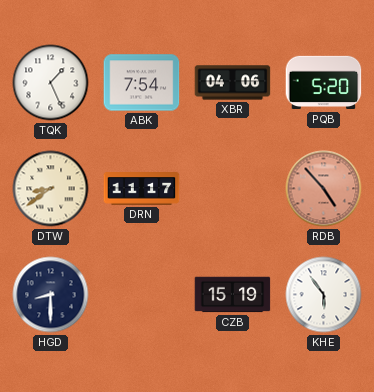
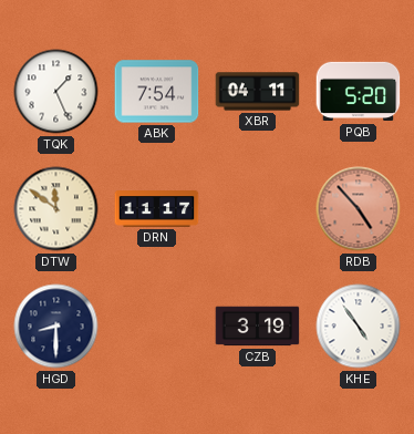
XBR: 04:06 -> 04:11
DTW: 8:39 -> 11:51
CZB: 15:19 -> 3:19
KHE: 5:54 -> 4:54
